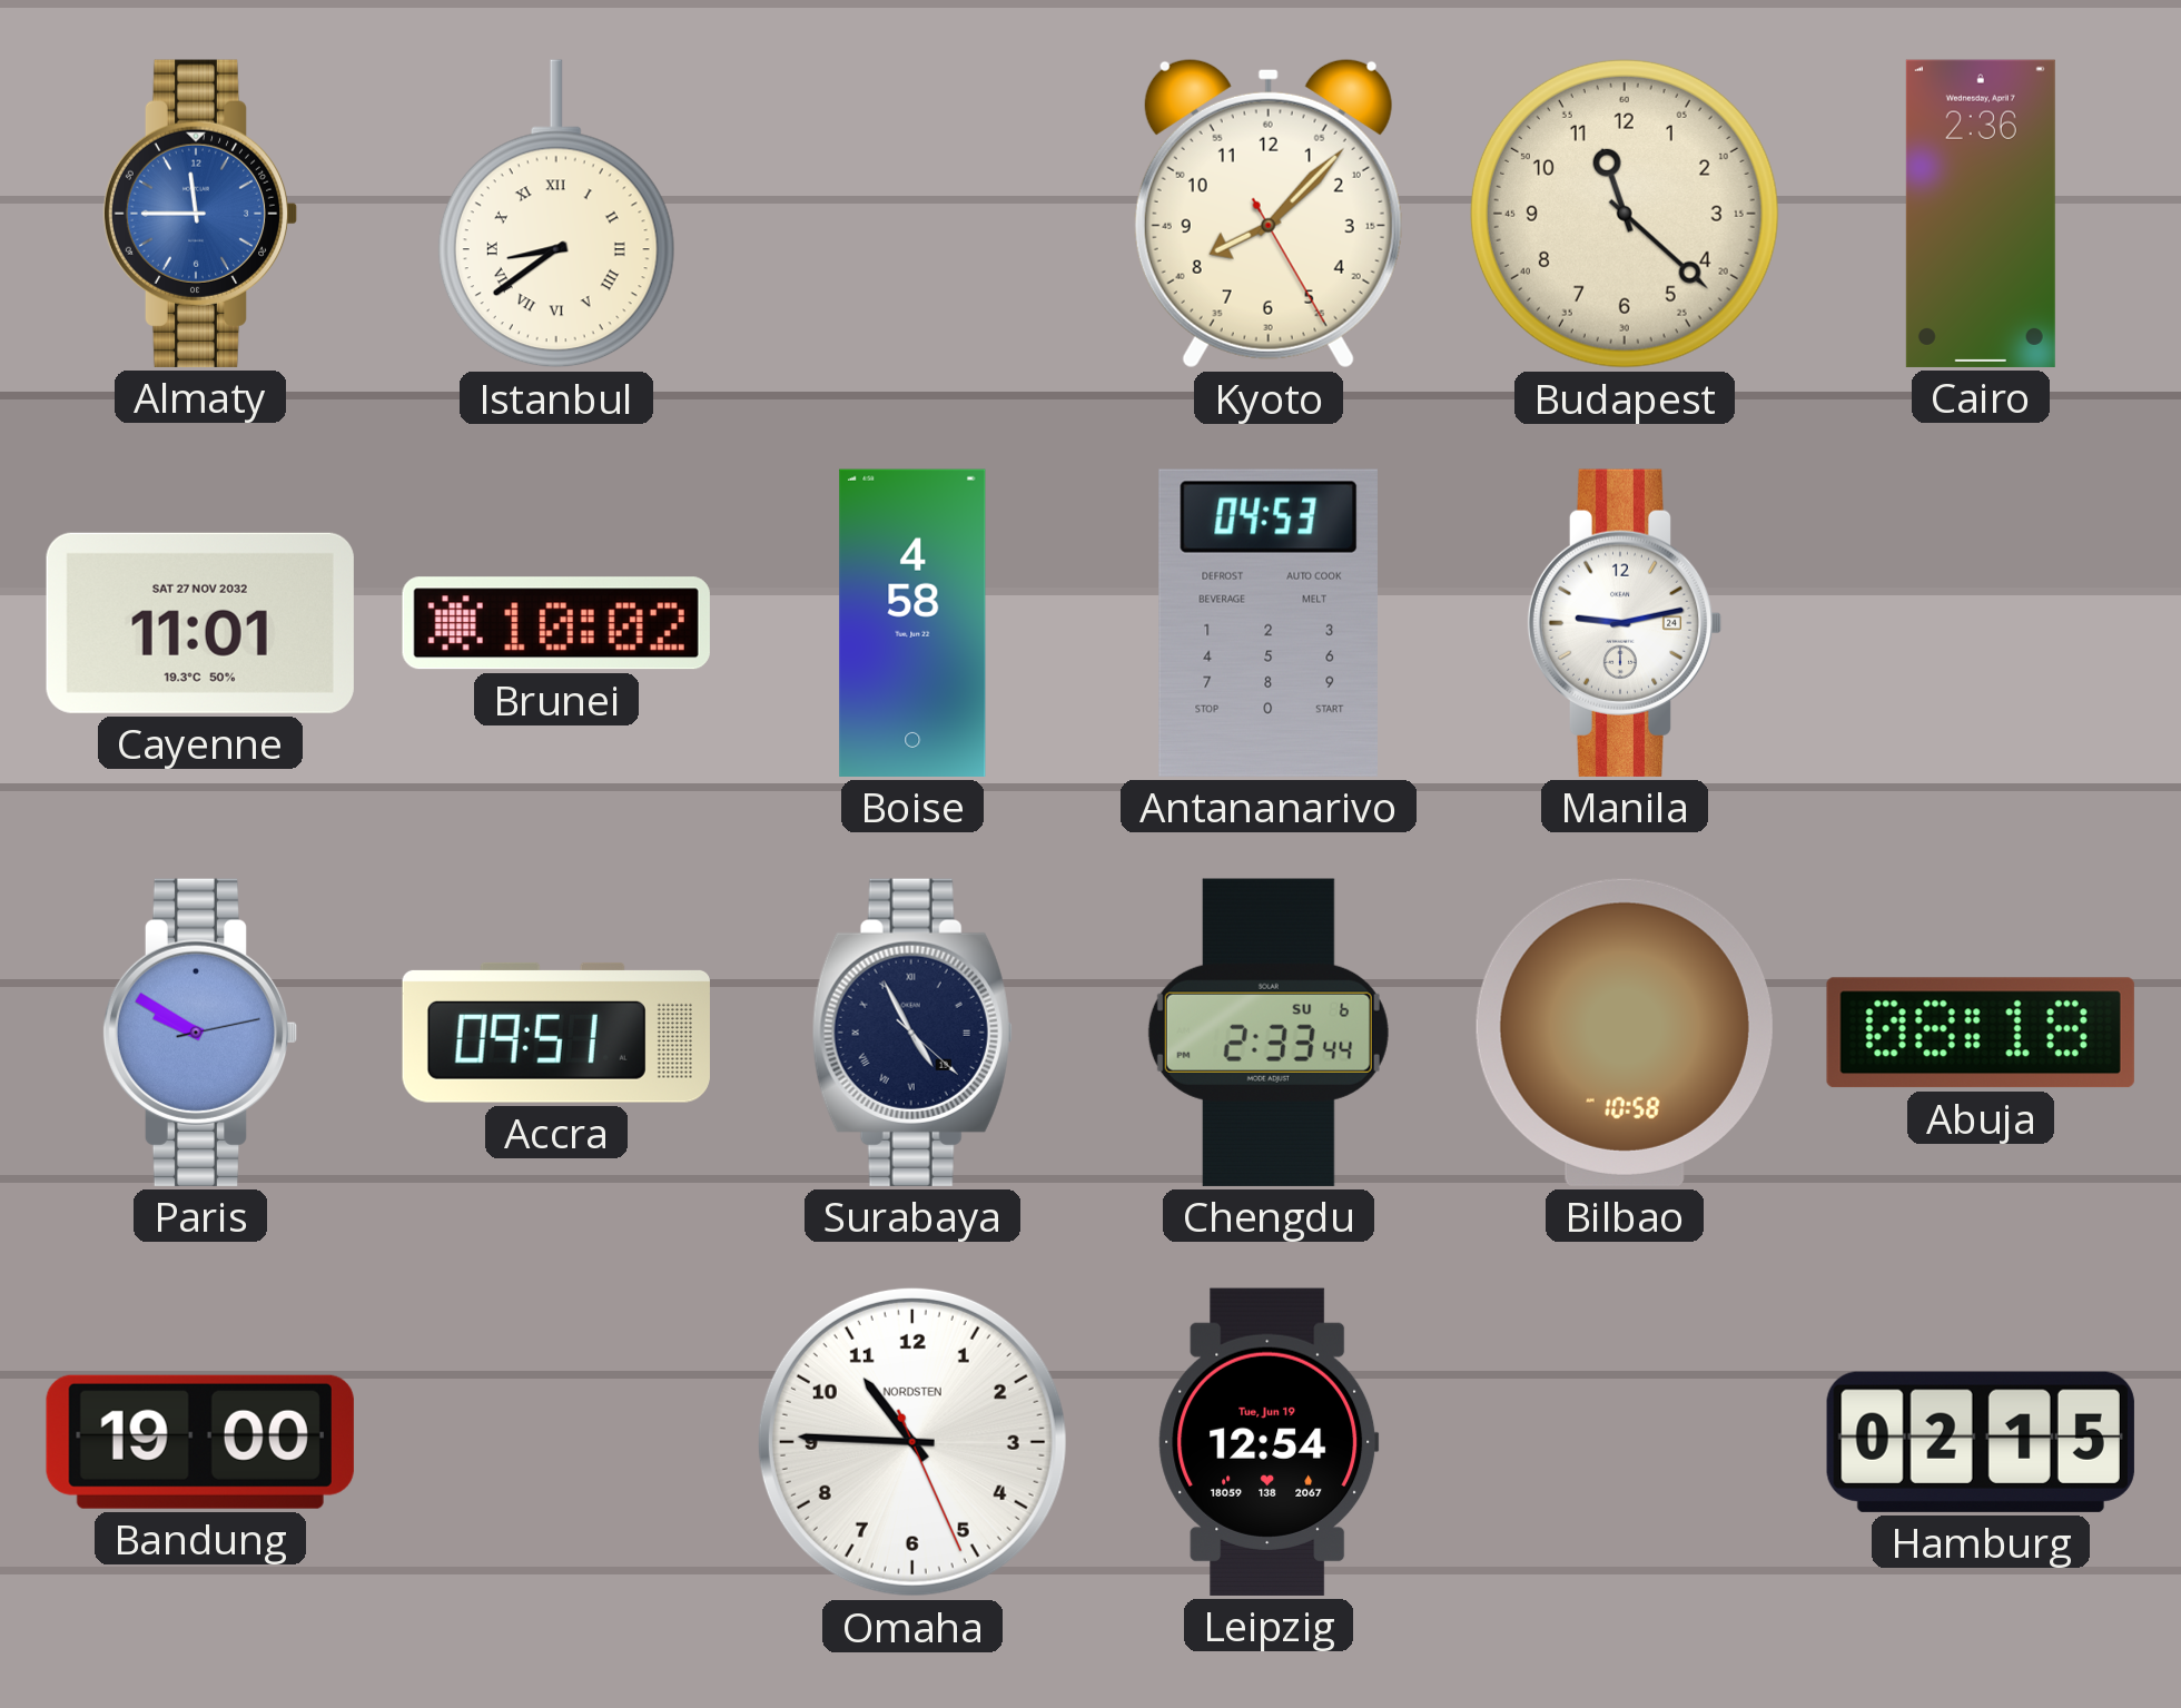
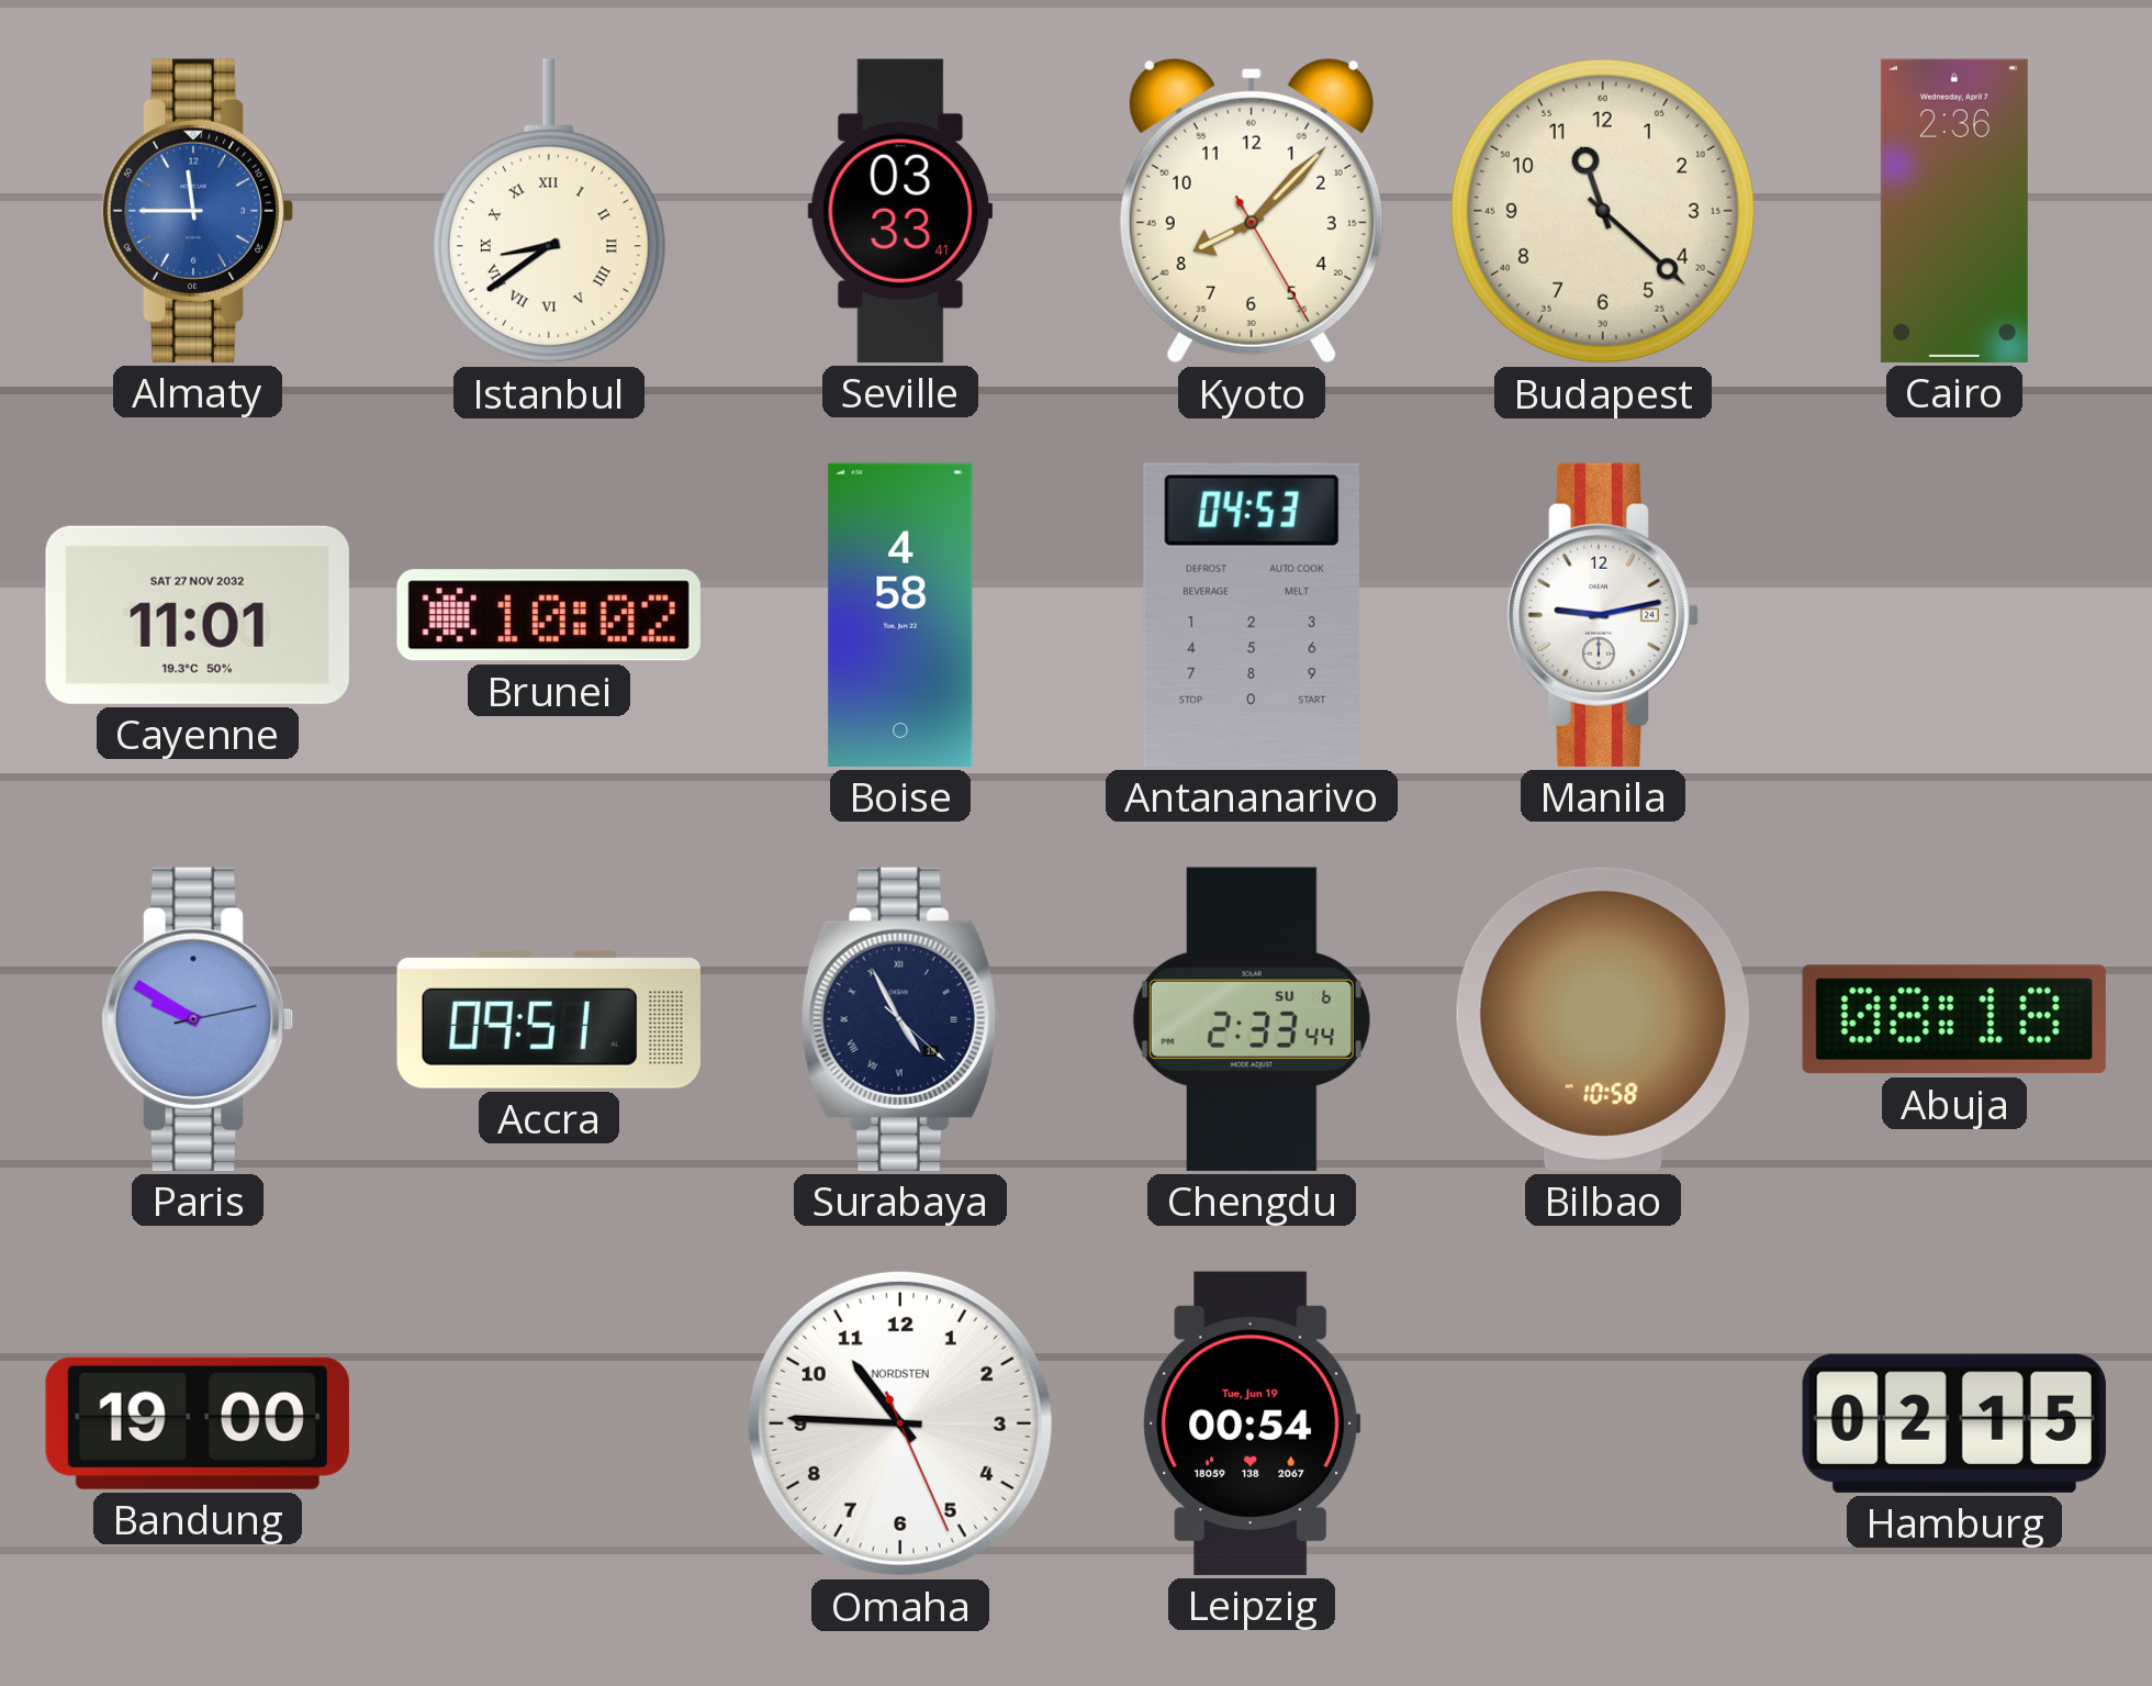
Seville: none -> 03:33
Leipzig: 12:54 -> 00:54
